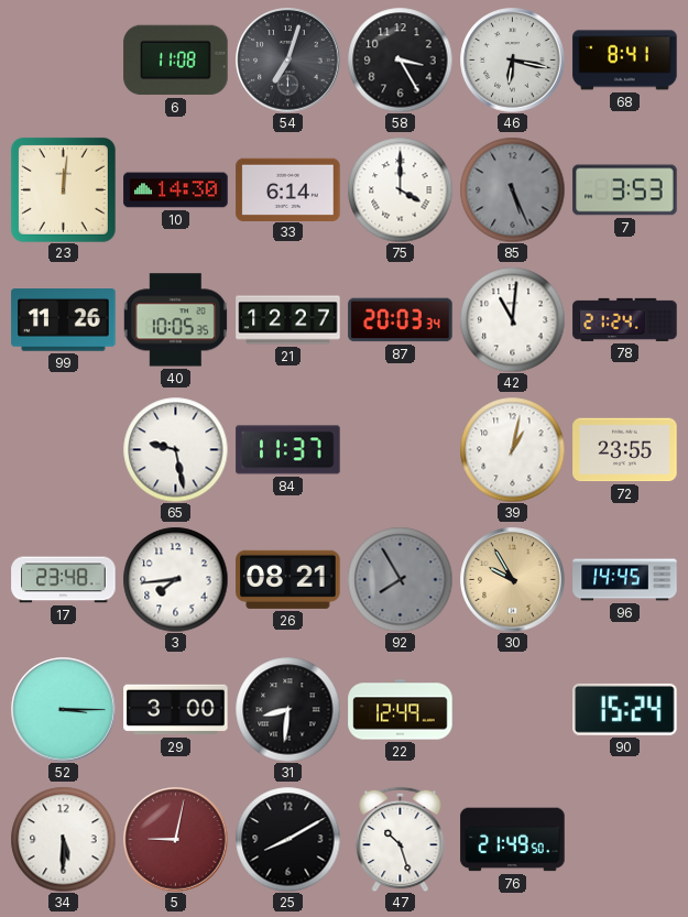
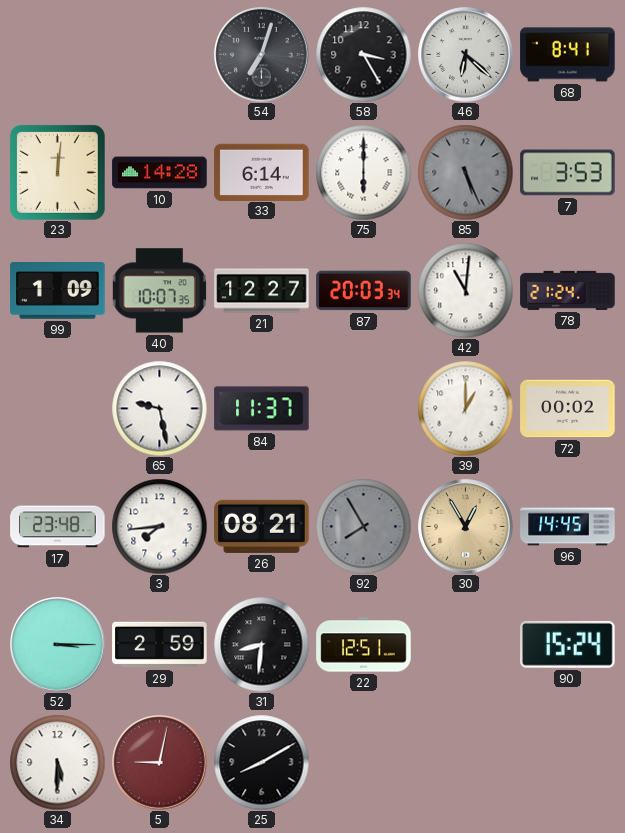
6: 11:08 -> none
46: 6:17 -> 6:22
10: 14:30 -> 14:28
75: 4:00 -> 6:00
99: 11:26 -> 1:09
40: 10:05 -> 10:07
39: 1:02 -> 1:00
72: 23:55 -> 00:02
30: 9:55 -> 12:55
29: 3:00 -> 2:59
22: 12:49 -> 12:51
47: 10:27 -> none
76: 21:49 -> none
